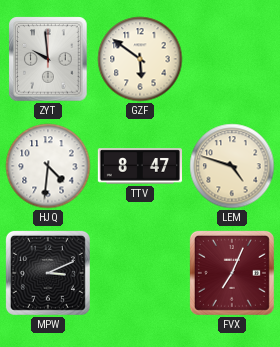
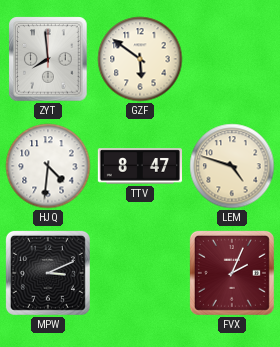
ZYT: 9:59 -> 7:59
FVX: 7:04 -> 2:04
